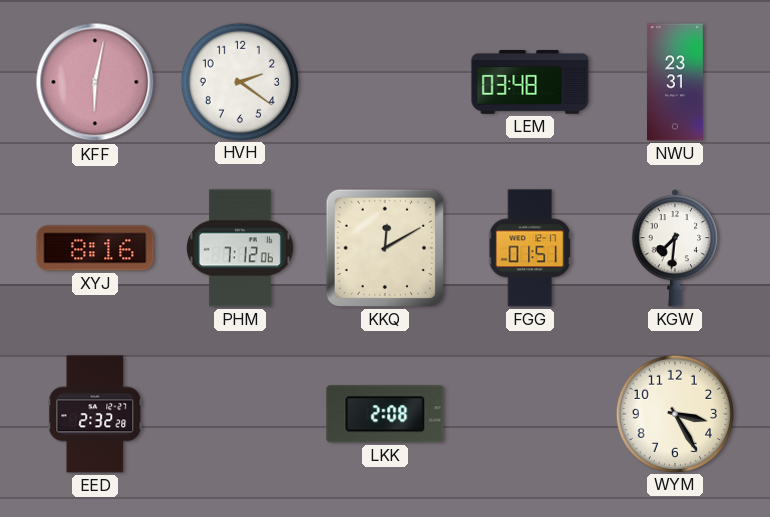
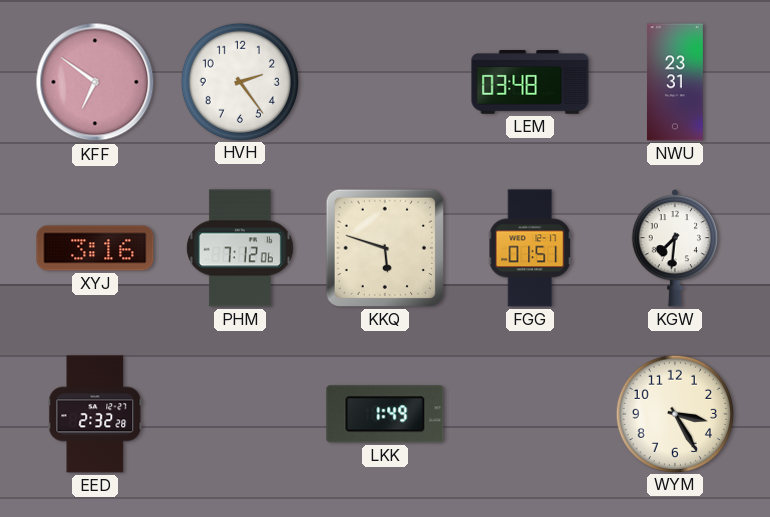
KFF: 6:02 -> 6:51
HVH: 2:21 -> 2:24
XYJ: 8:16 -> 3:16
KKQ: 12:10 -> 5:48
LKK: 2:08 -> 1:49
